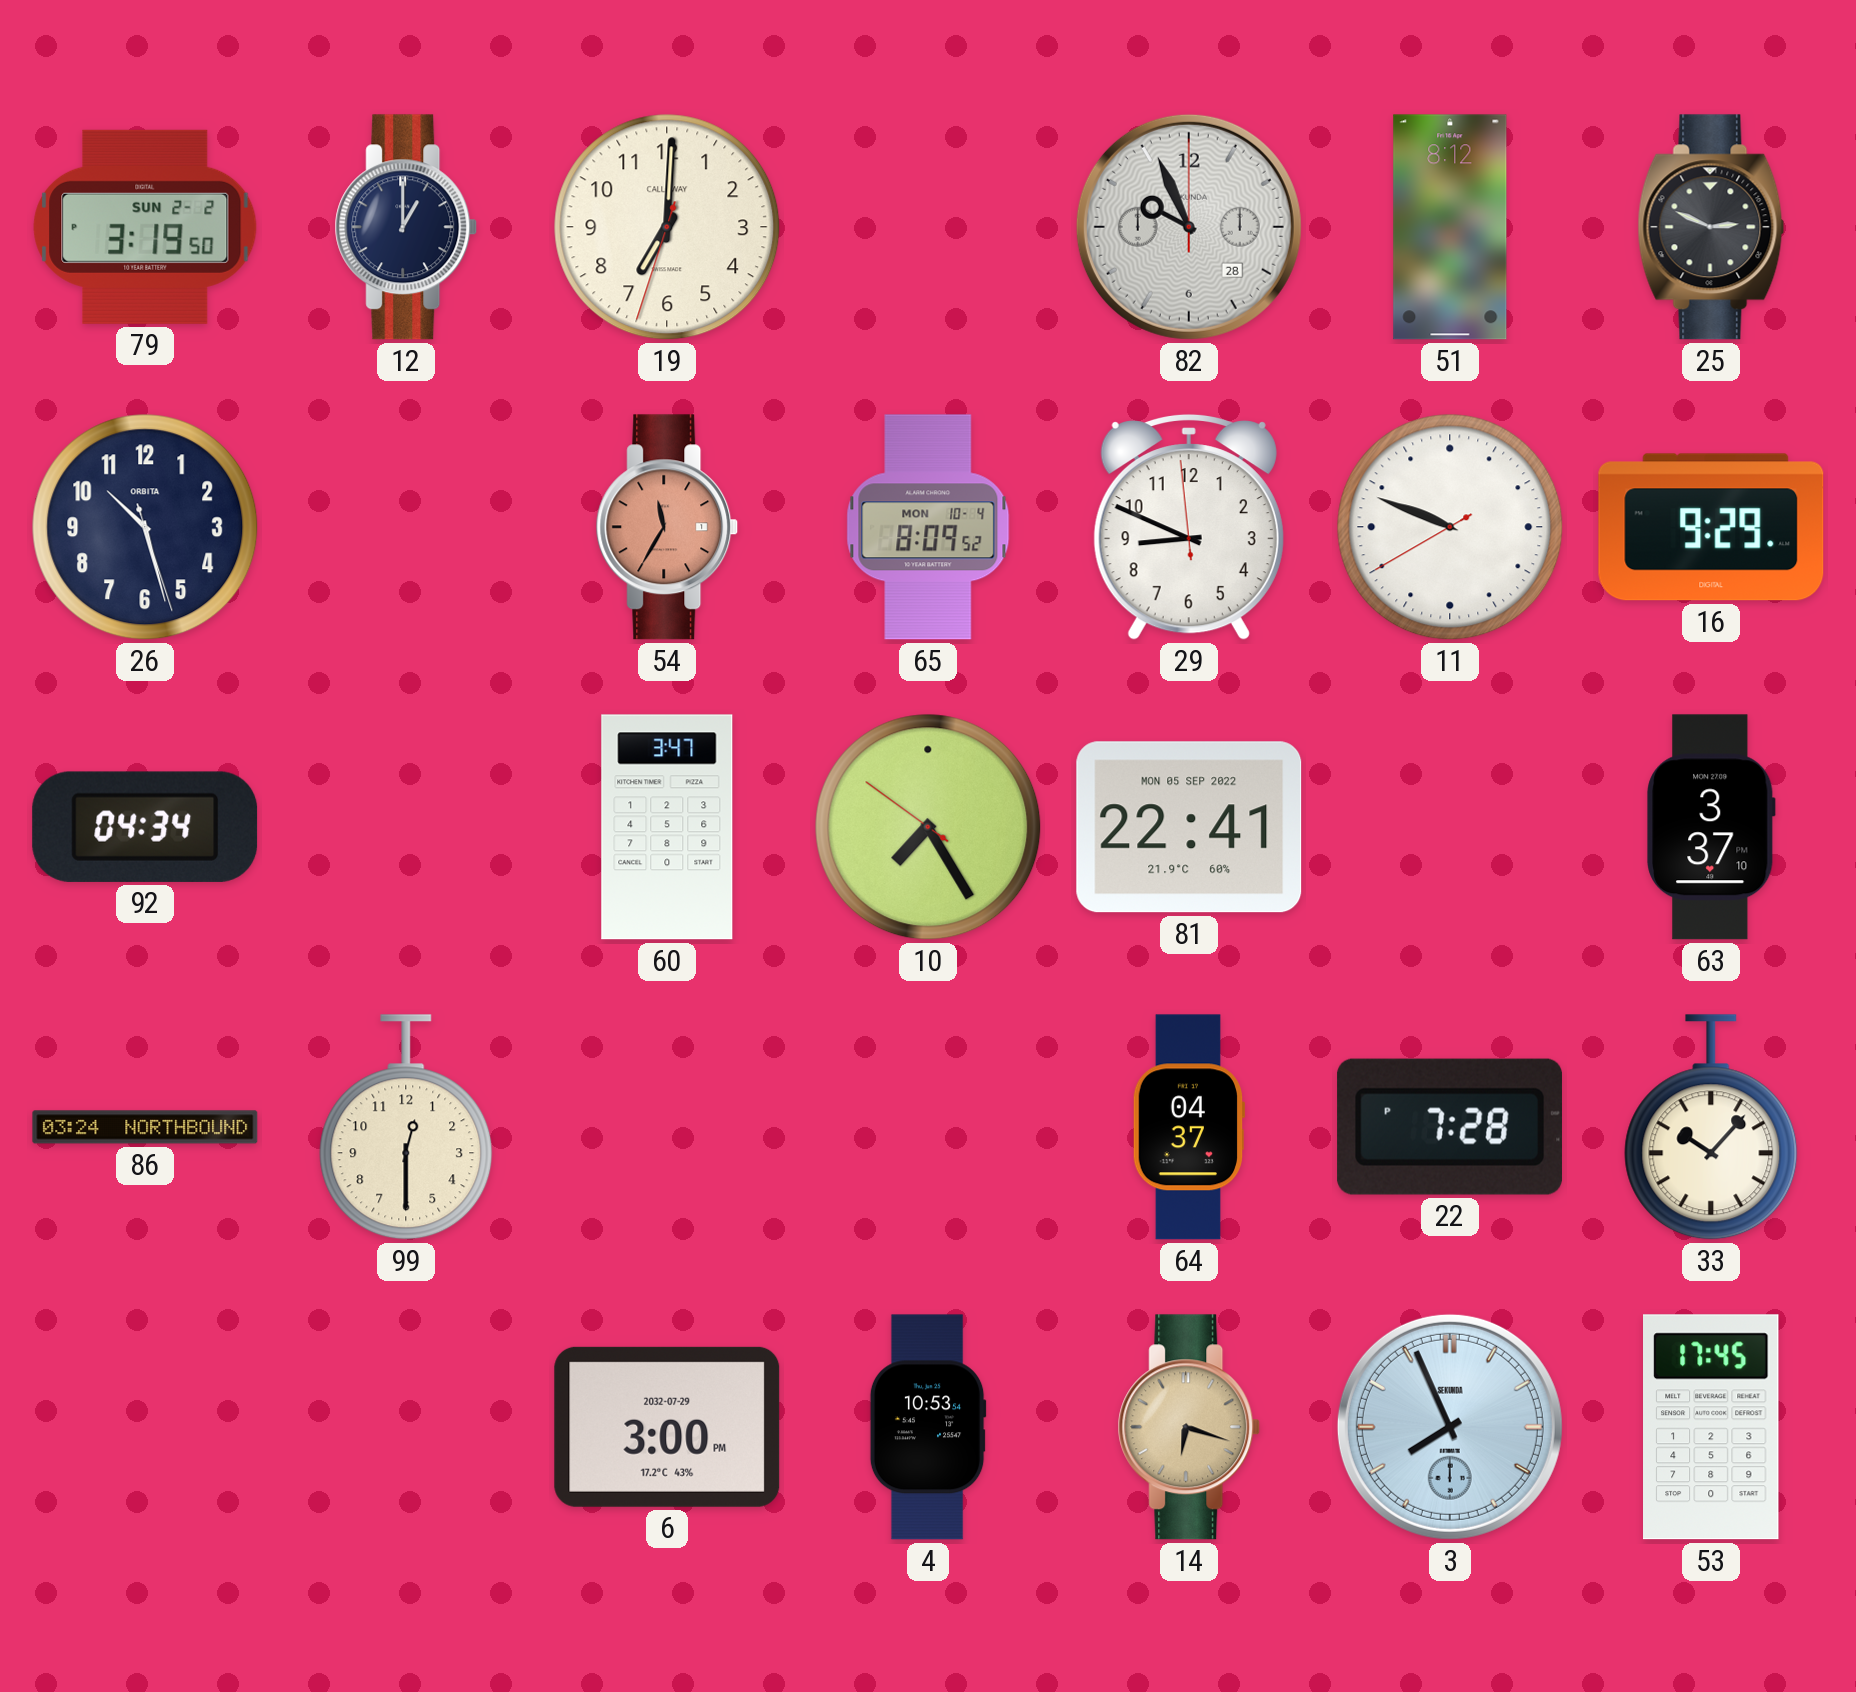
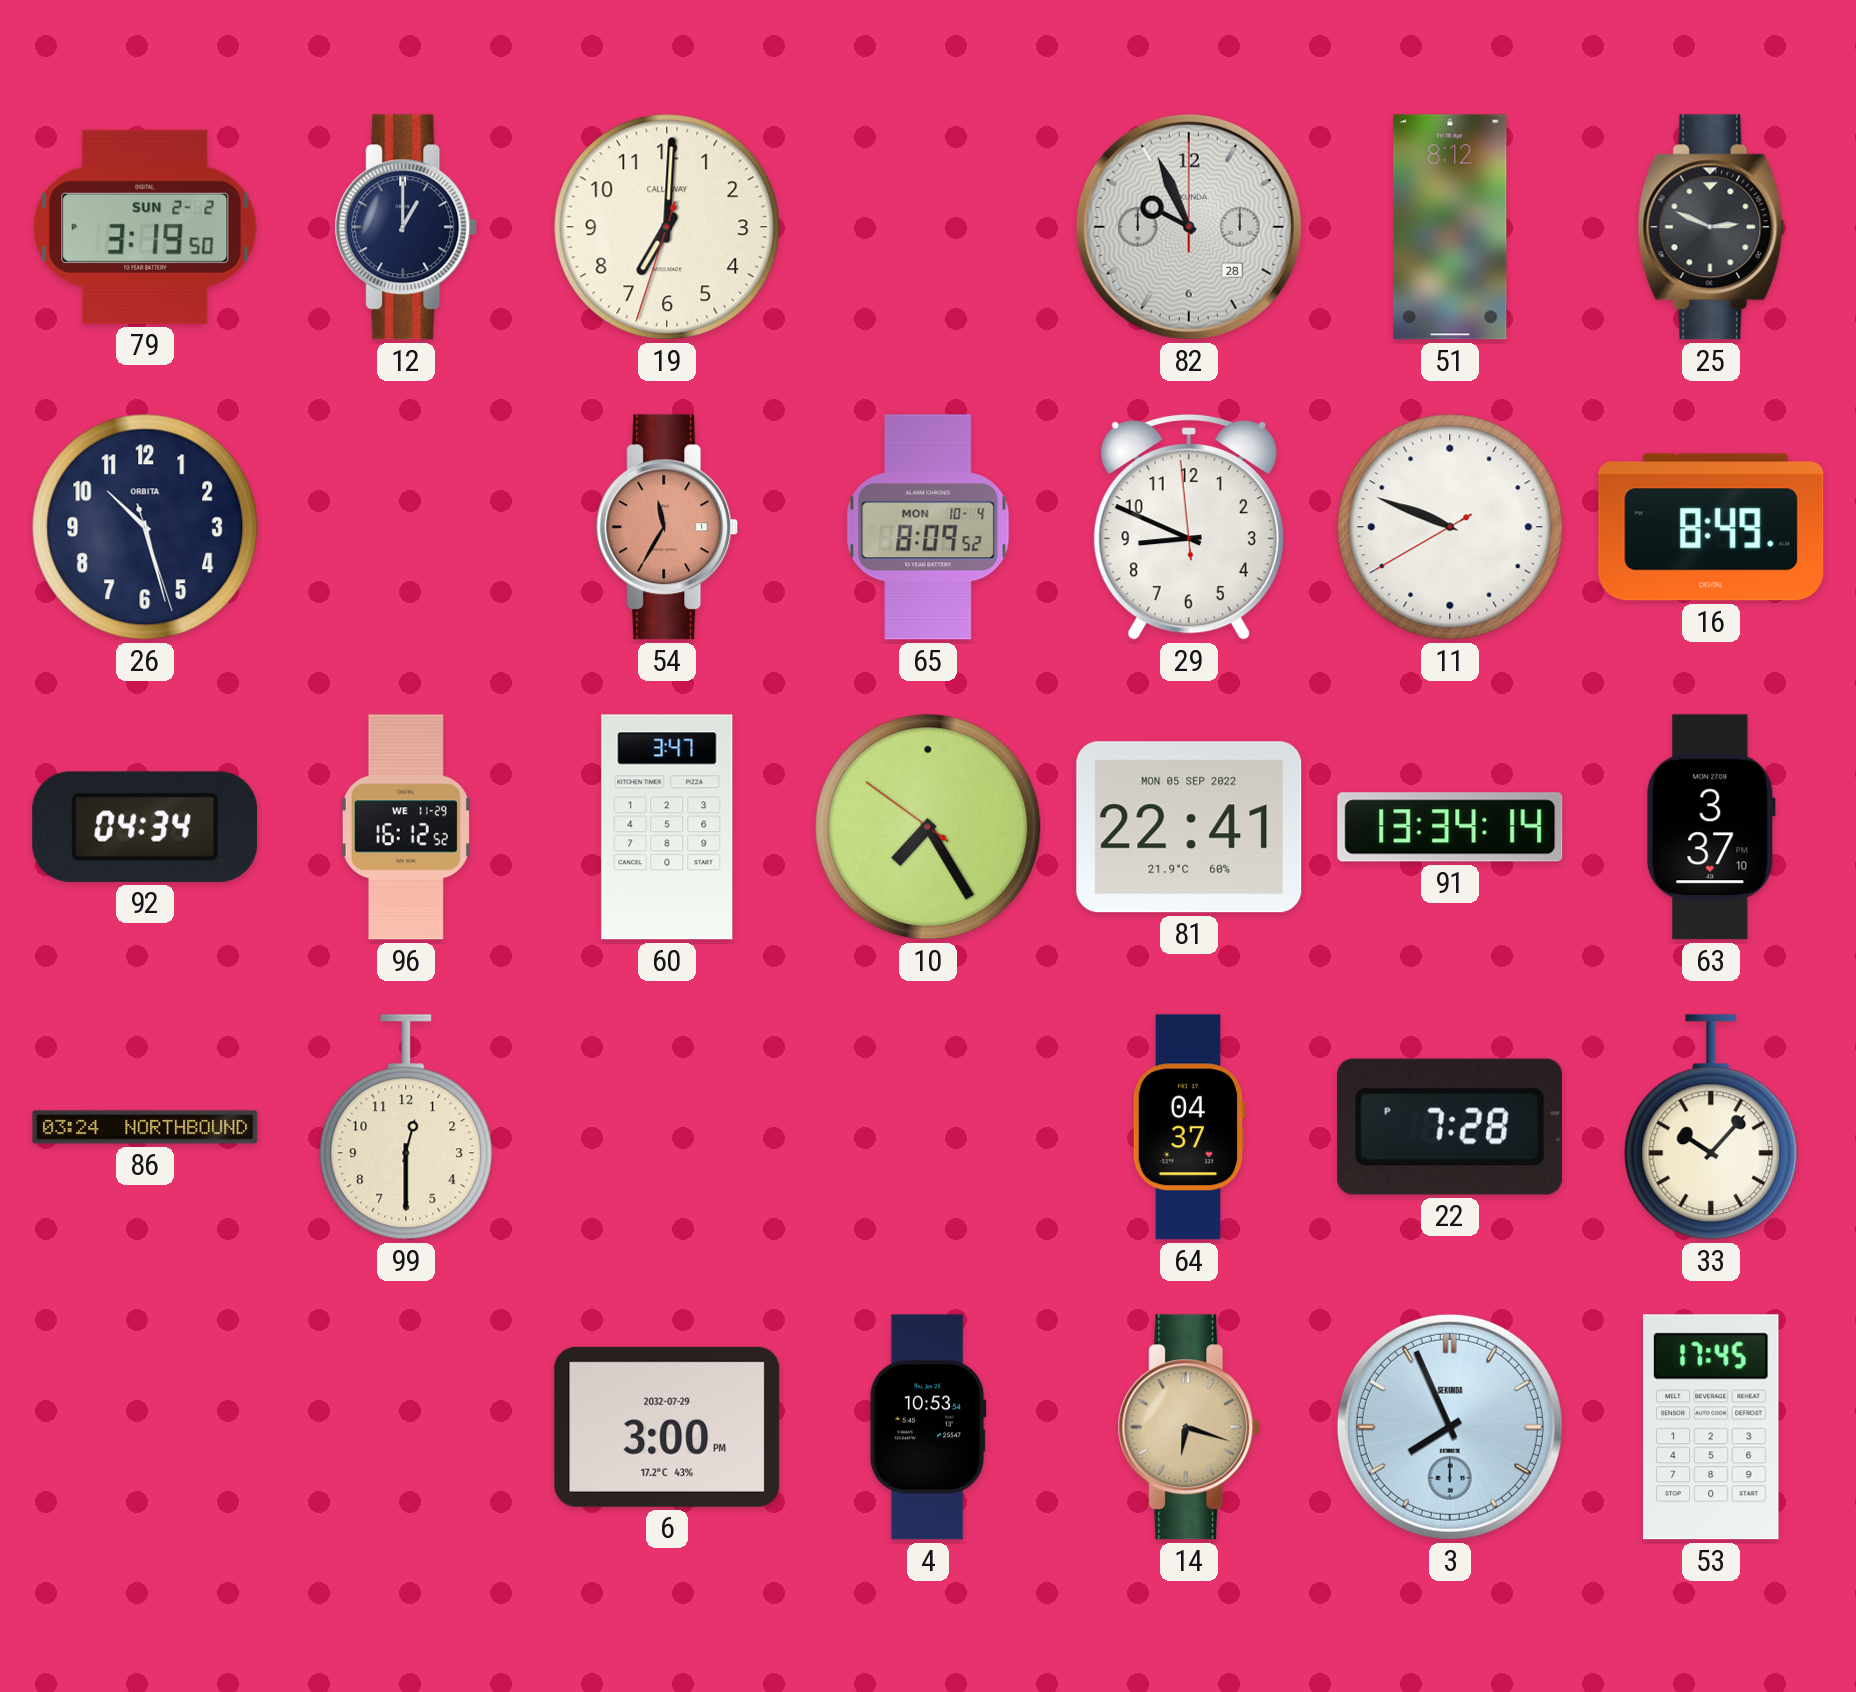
16: 9:29 -> 8:49
96: none -> 16:12
91: none -> 13:34
